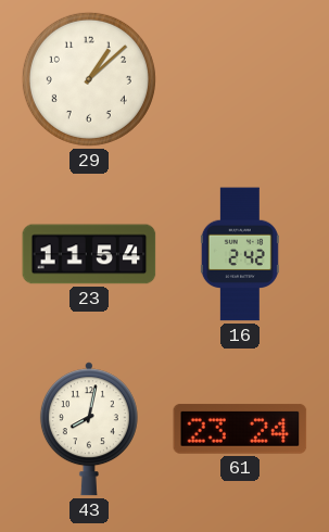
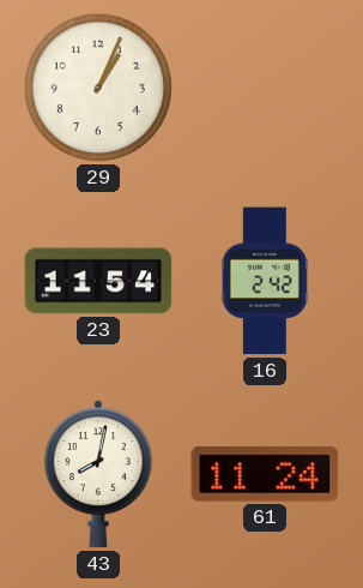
29: 1:08 -> 1:04
61: 23:24 -> 11:24
